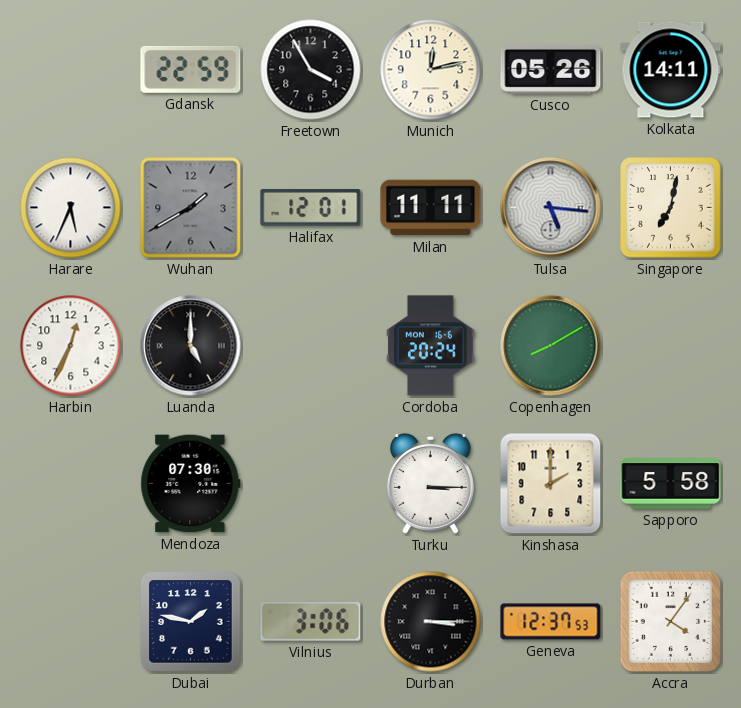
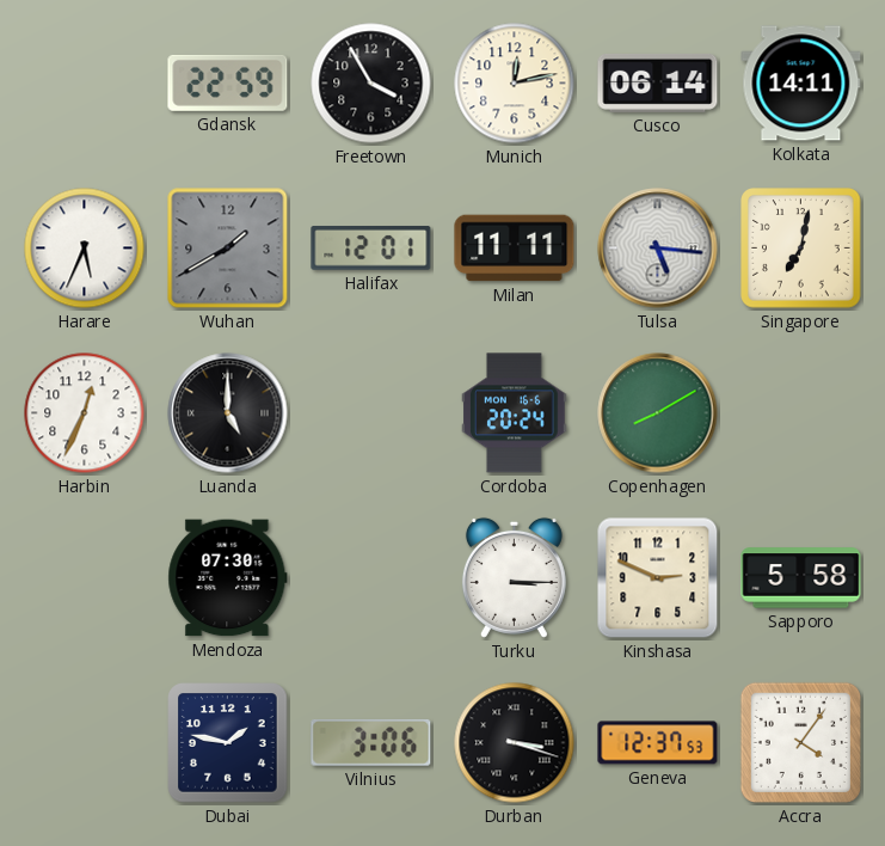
Cusco: 05:26 -> 06:14
Kinshasa: 2:00 -> 2:49
Durban: 3:15 -> 3:18
